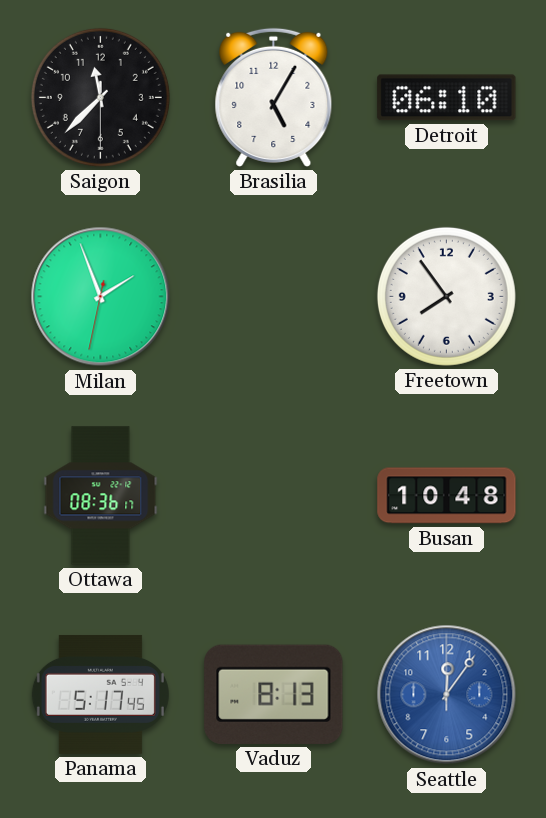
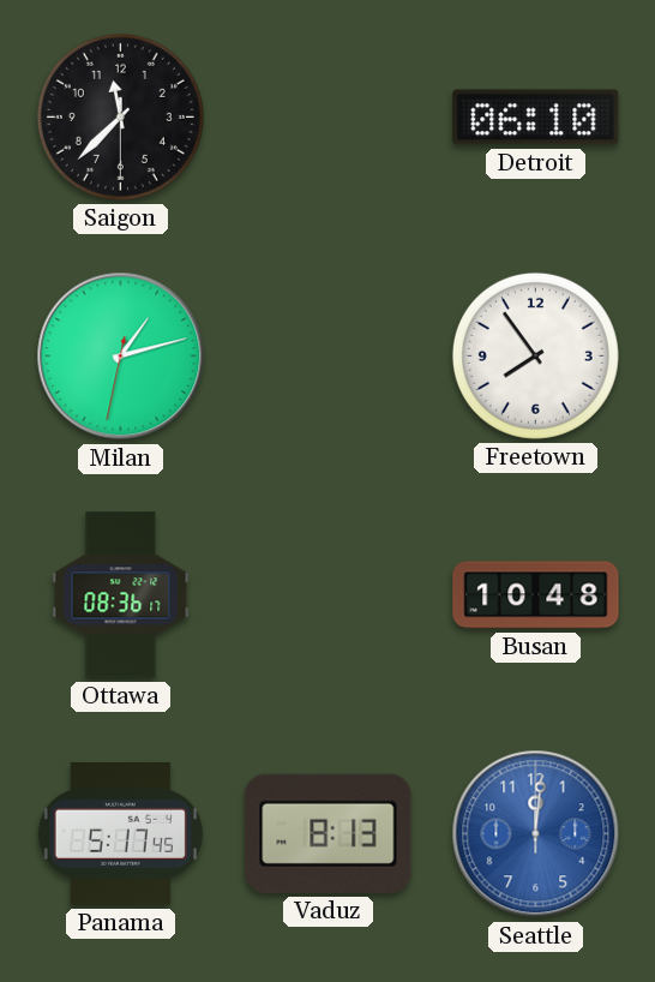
Brasilia: 5:05 -> none
Milan: 1:56 -> 1:12
Seattle: 12:06 -> 12:01
